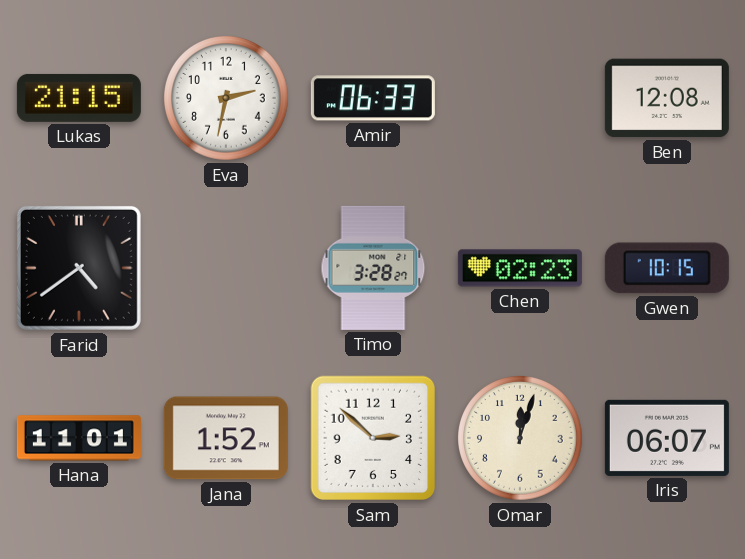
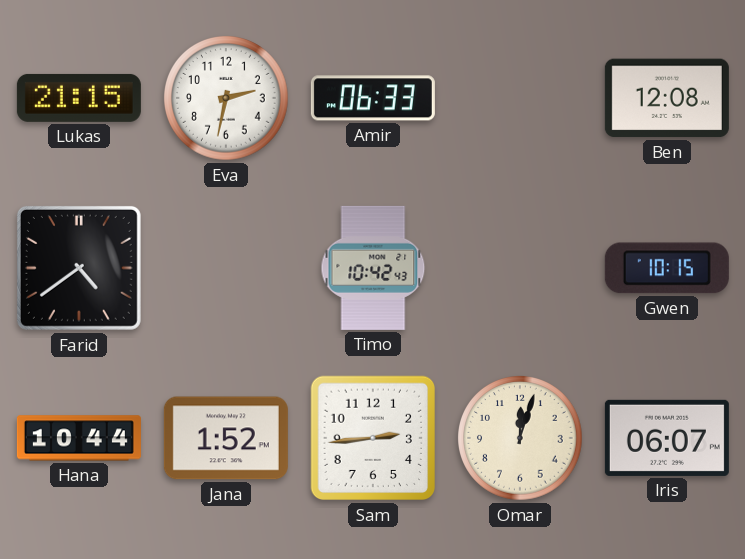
Timo: 3:28 -> 10:42
Chen: 02:23 -> none
Hana: 11:01 -> 10:44
Sam: 2:52 -> 2:44
